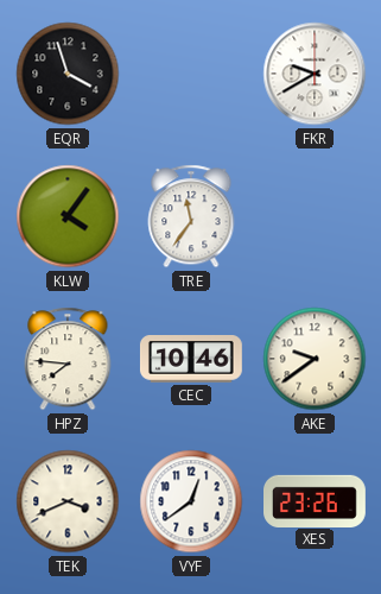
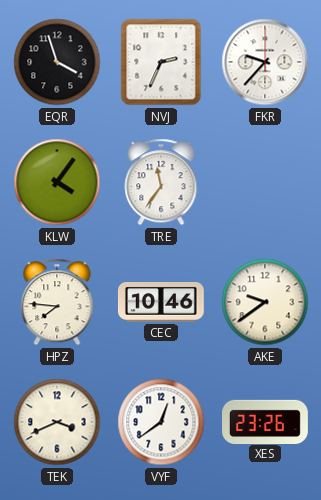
NVJ: none -> 2:34
FKR: 9:40 -> 9:37
